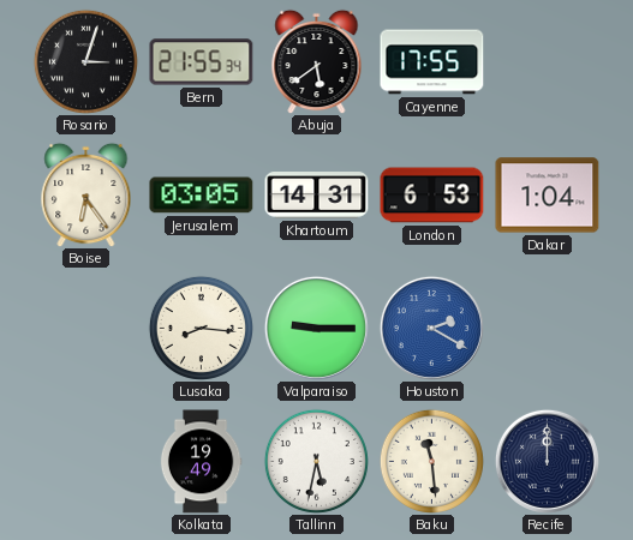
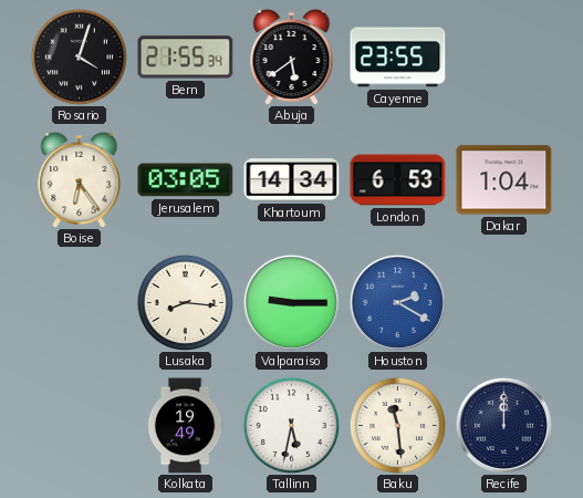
Rosario: 3:03 -> 4:03
Cayenne: 17:55 -> 23:55
Khartoum: 14:31 -> 14:34
